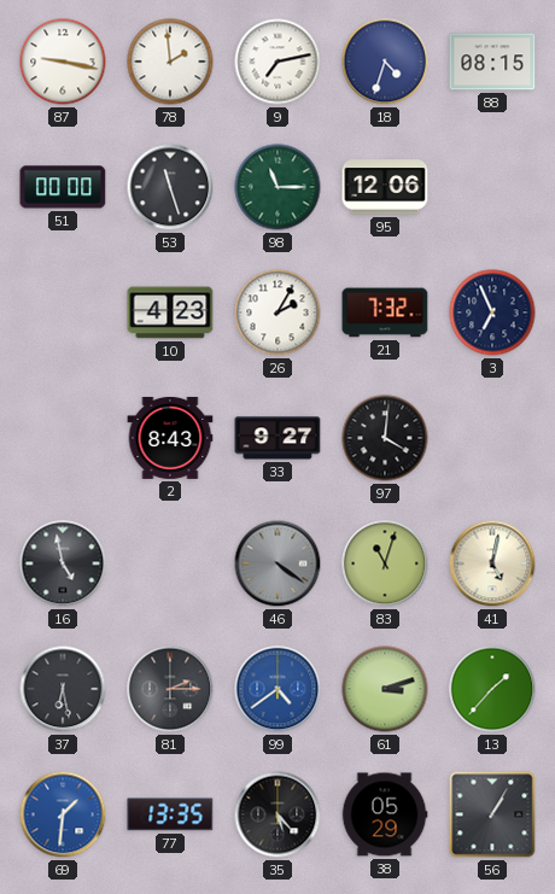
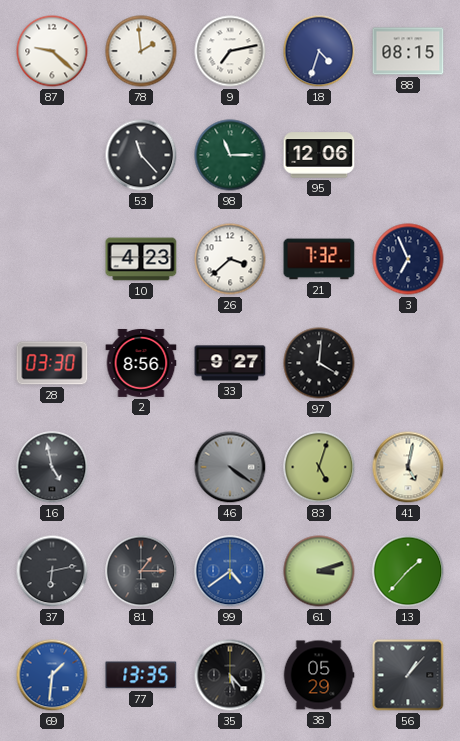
87: 9:17 -> 9:22
51: 00:00 -> none
53: 11:27 -> 11:23
26: 2:05 -> 3:38
28: none -> 03:30
2: 8:43 -> 8:56
83: 11:03 -> 5:03
37: 6:28 -> 6:13
81: 2:15 -> 1:15
56: 1:05 -> 1:07
